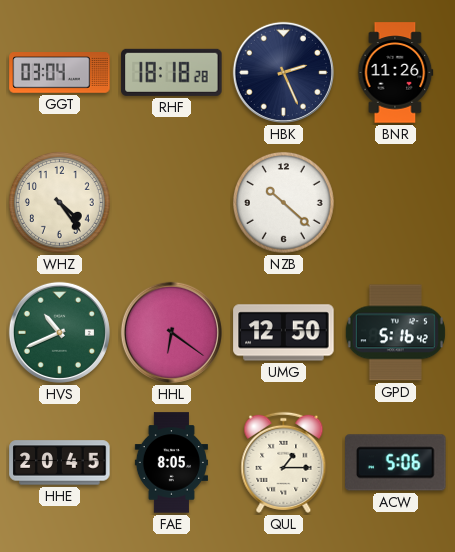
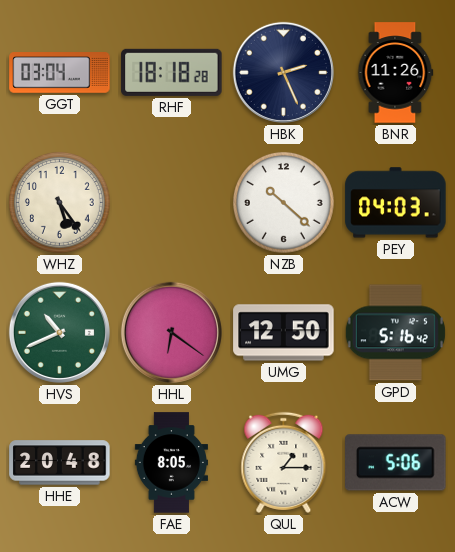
WHZ: 4:24 -> 5:24
PEY: none -> 04:03
HHE: 20:45 -> 20:48
